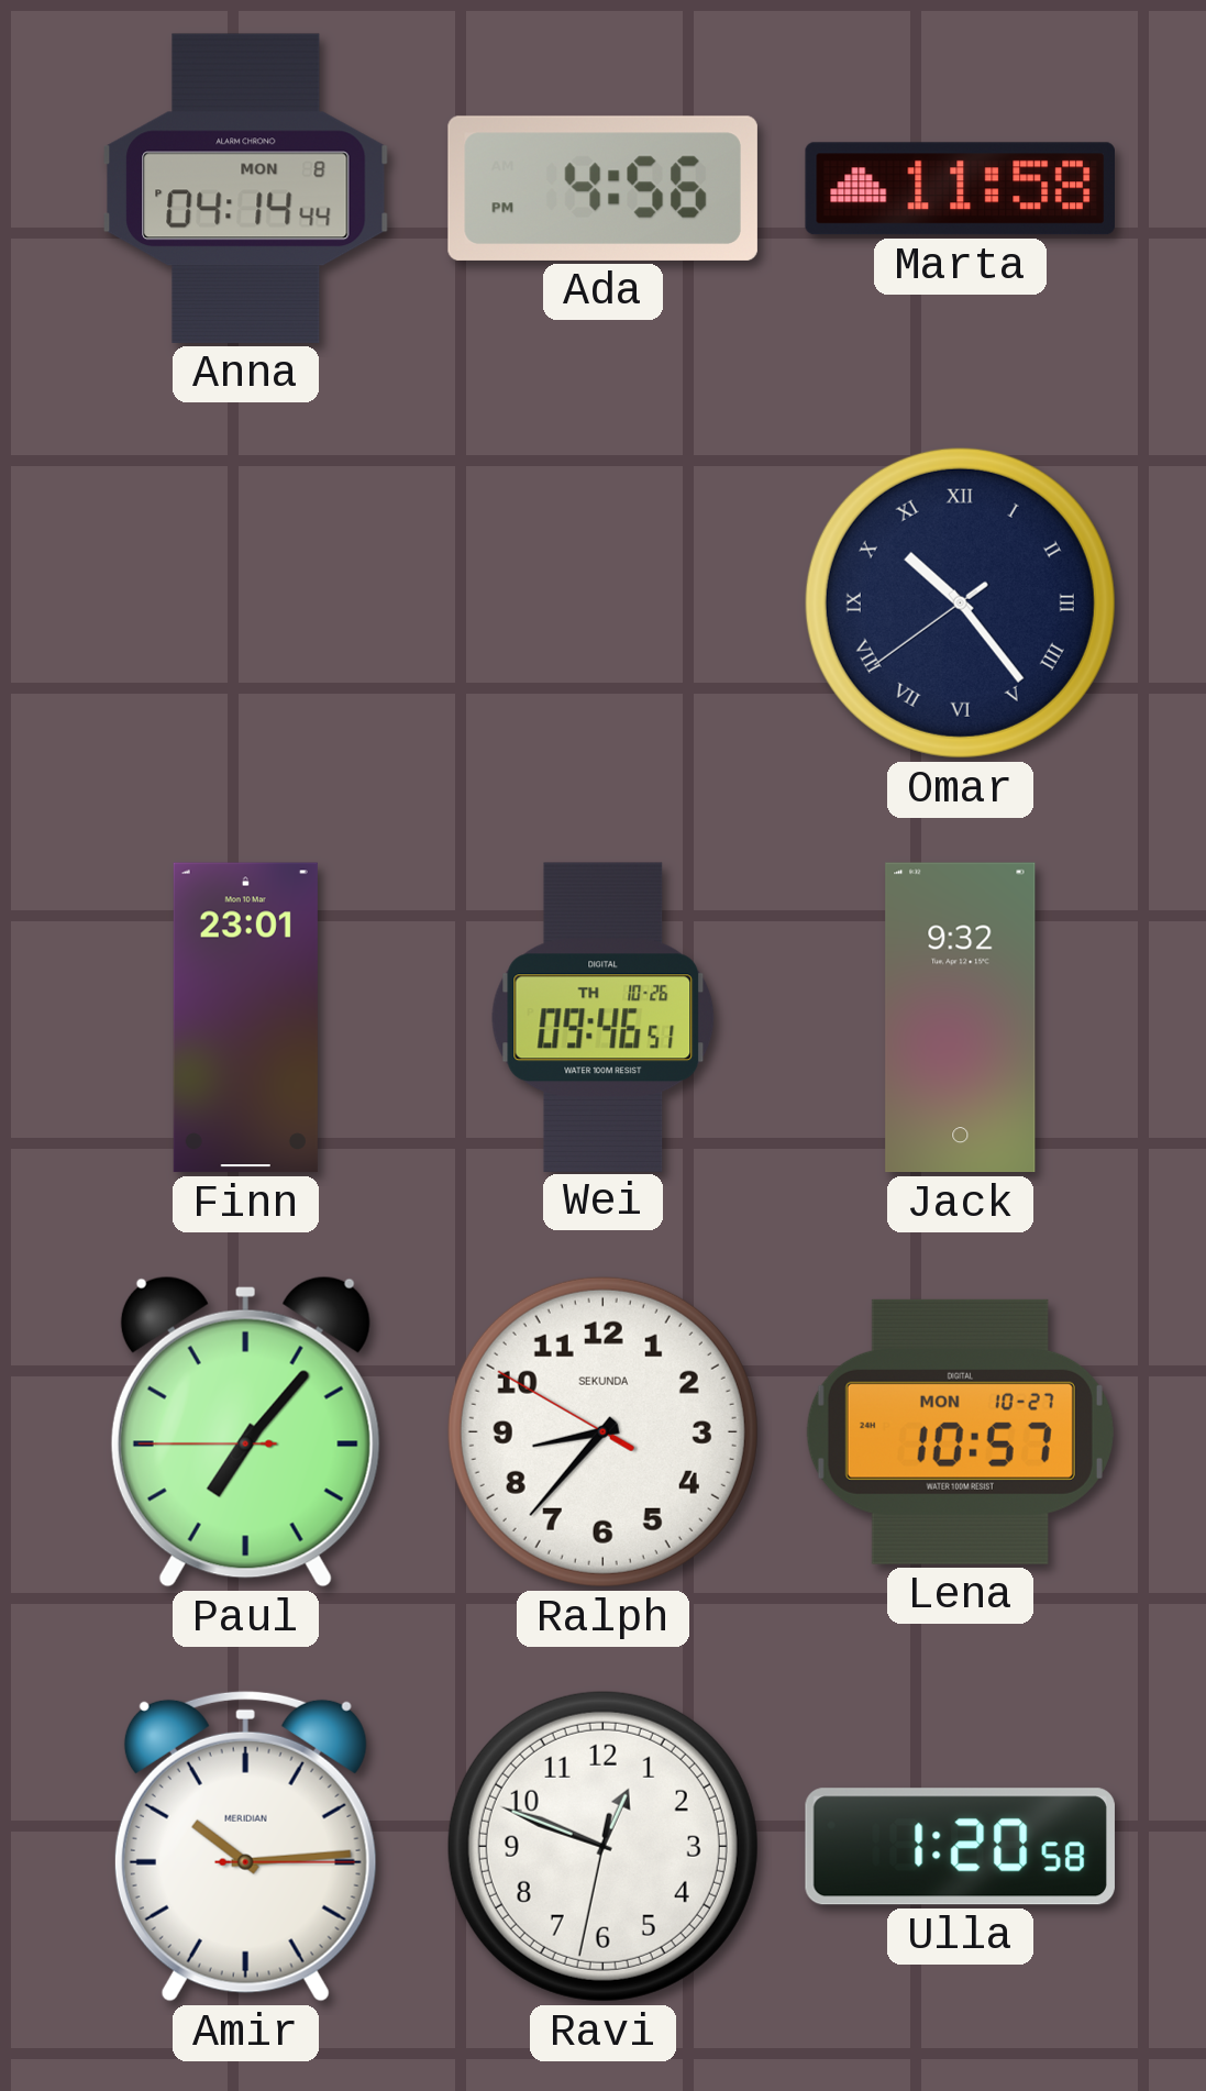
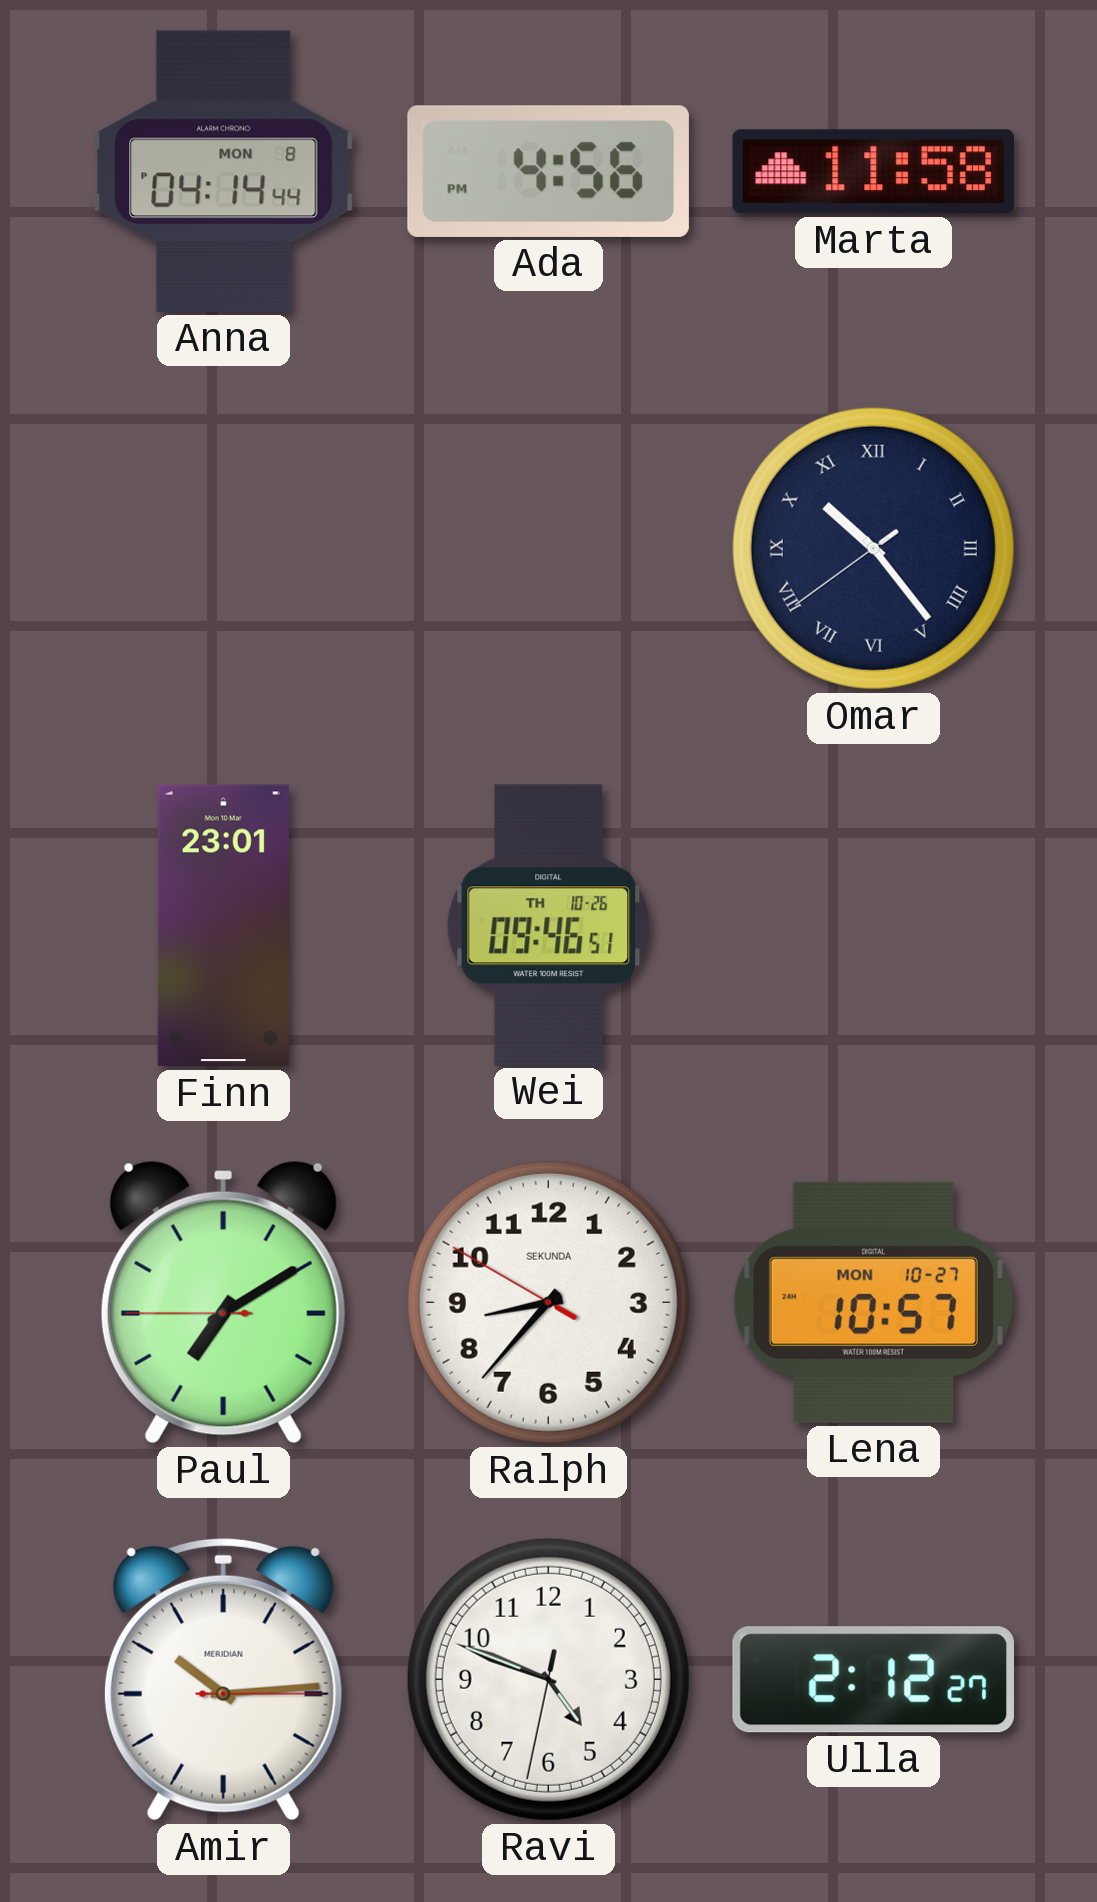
Jack: 9:32 -> none
Paul: 7:06 -> 7:09
Ravi: 12:48 -> 4:48
Ulla: 1:20 -> 2:12
